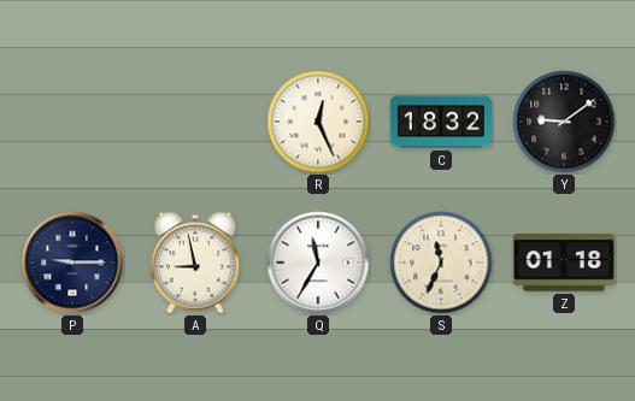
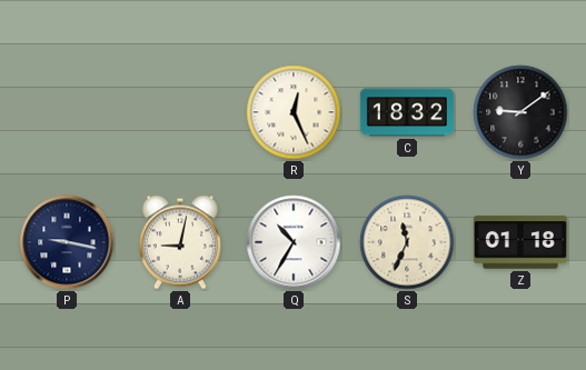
P: 9:15 -> 9:17
A: 8:58 -> 9:02
Q: 11:35 -> 10:35
